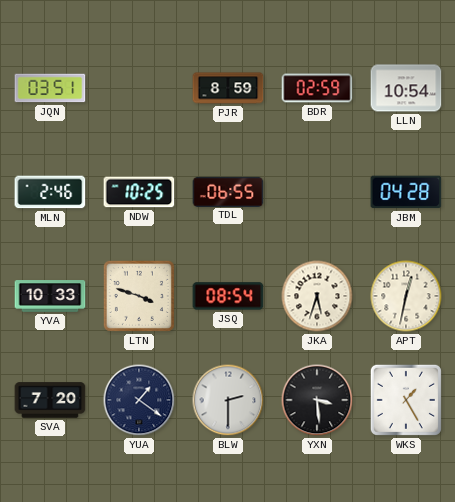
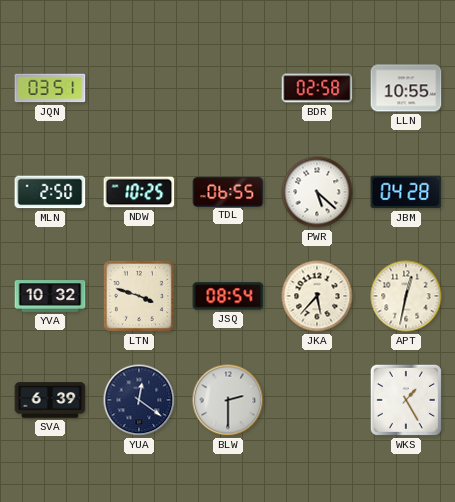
PJR: 8:59 -> none
BDR: 02:59 -> 02:58
LLN: 10:54 -> 10:55
MLN: 2:46 -> 2:50
PWR: none -> 5:22
YVA: 10:33 -> 10:32
JKA: 5:33 -> 5:37
SVA: 7:20 -> 6:39
YUA: 1:21 -> 12:21
YXN: 3:29 -> none
